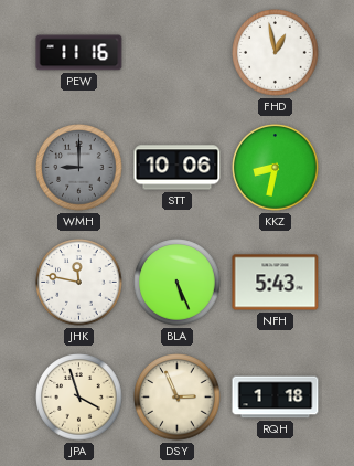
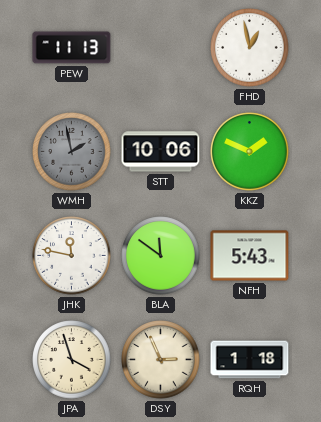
PEW: 11:16 -> 11:13
WMH: 9:00 -> 1:58
KKZ: 8:32 -> 1:49
BLA: 5:26 -> 11:51
